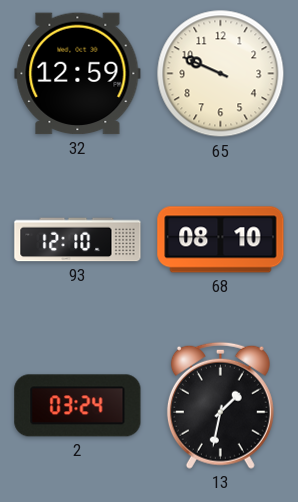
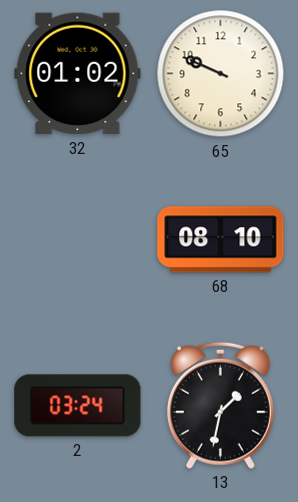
32: 12:59 -> 01:02
93: 12:10 -> none
